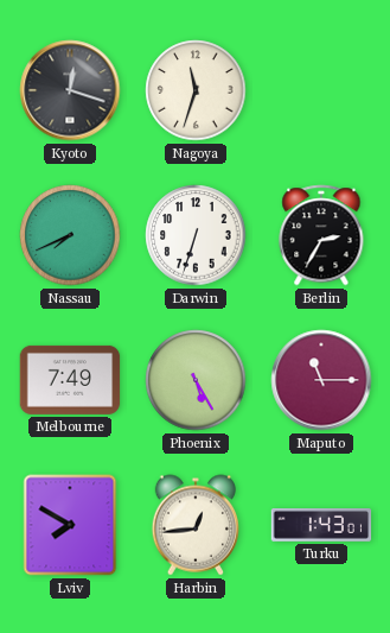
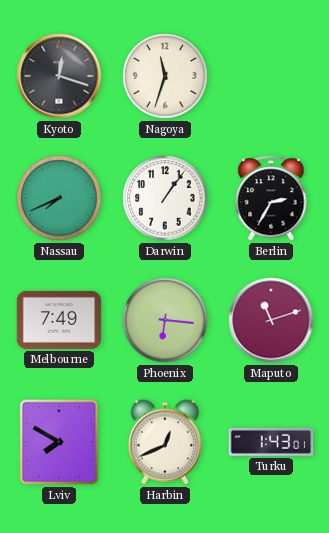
Darwin: 6:33 -> 1:06
Phoenix: 5:25 -> 6:16
Maputo: 11:15 -> 11:12
Harbin: 12:44 -> 12:41
